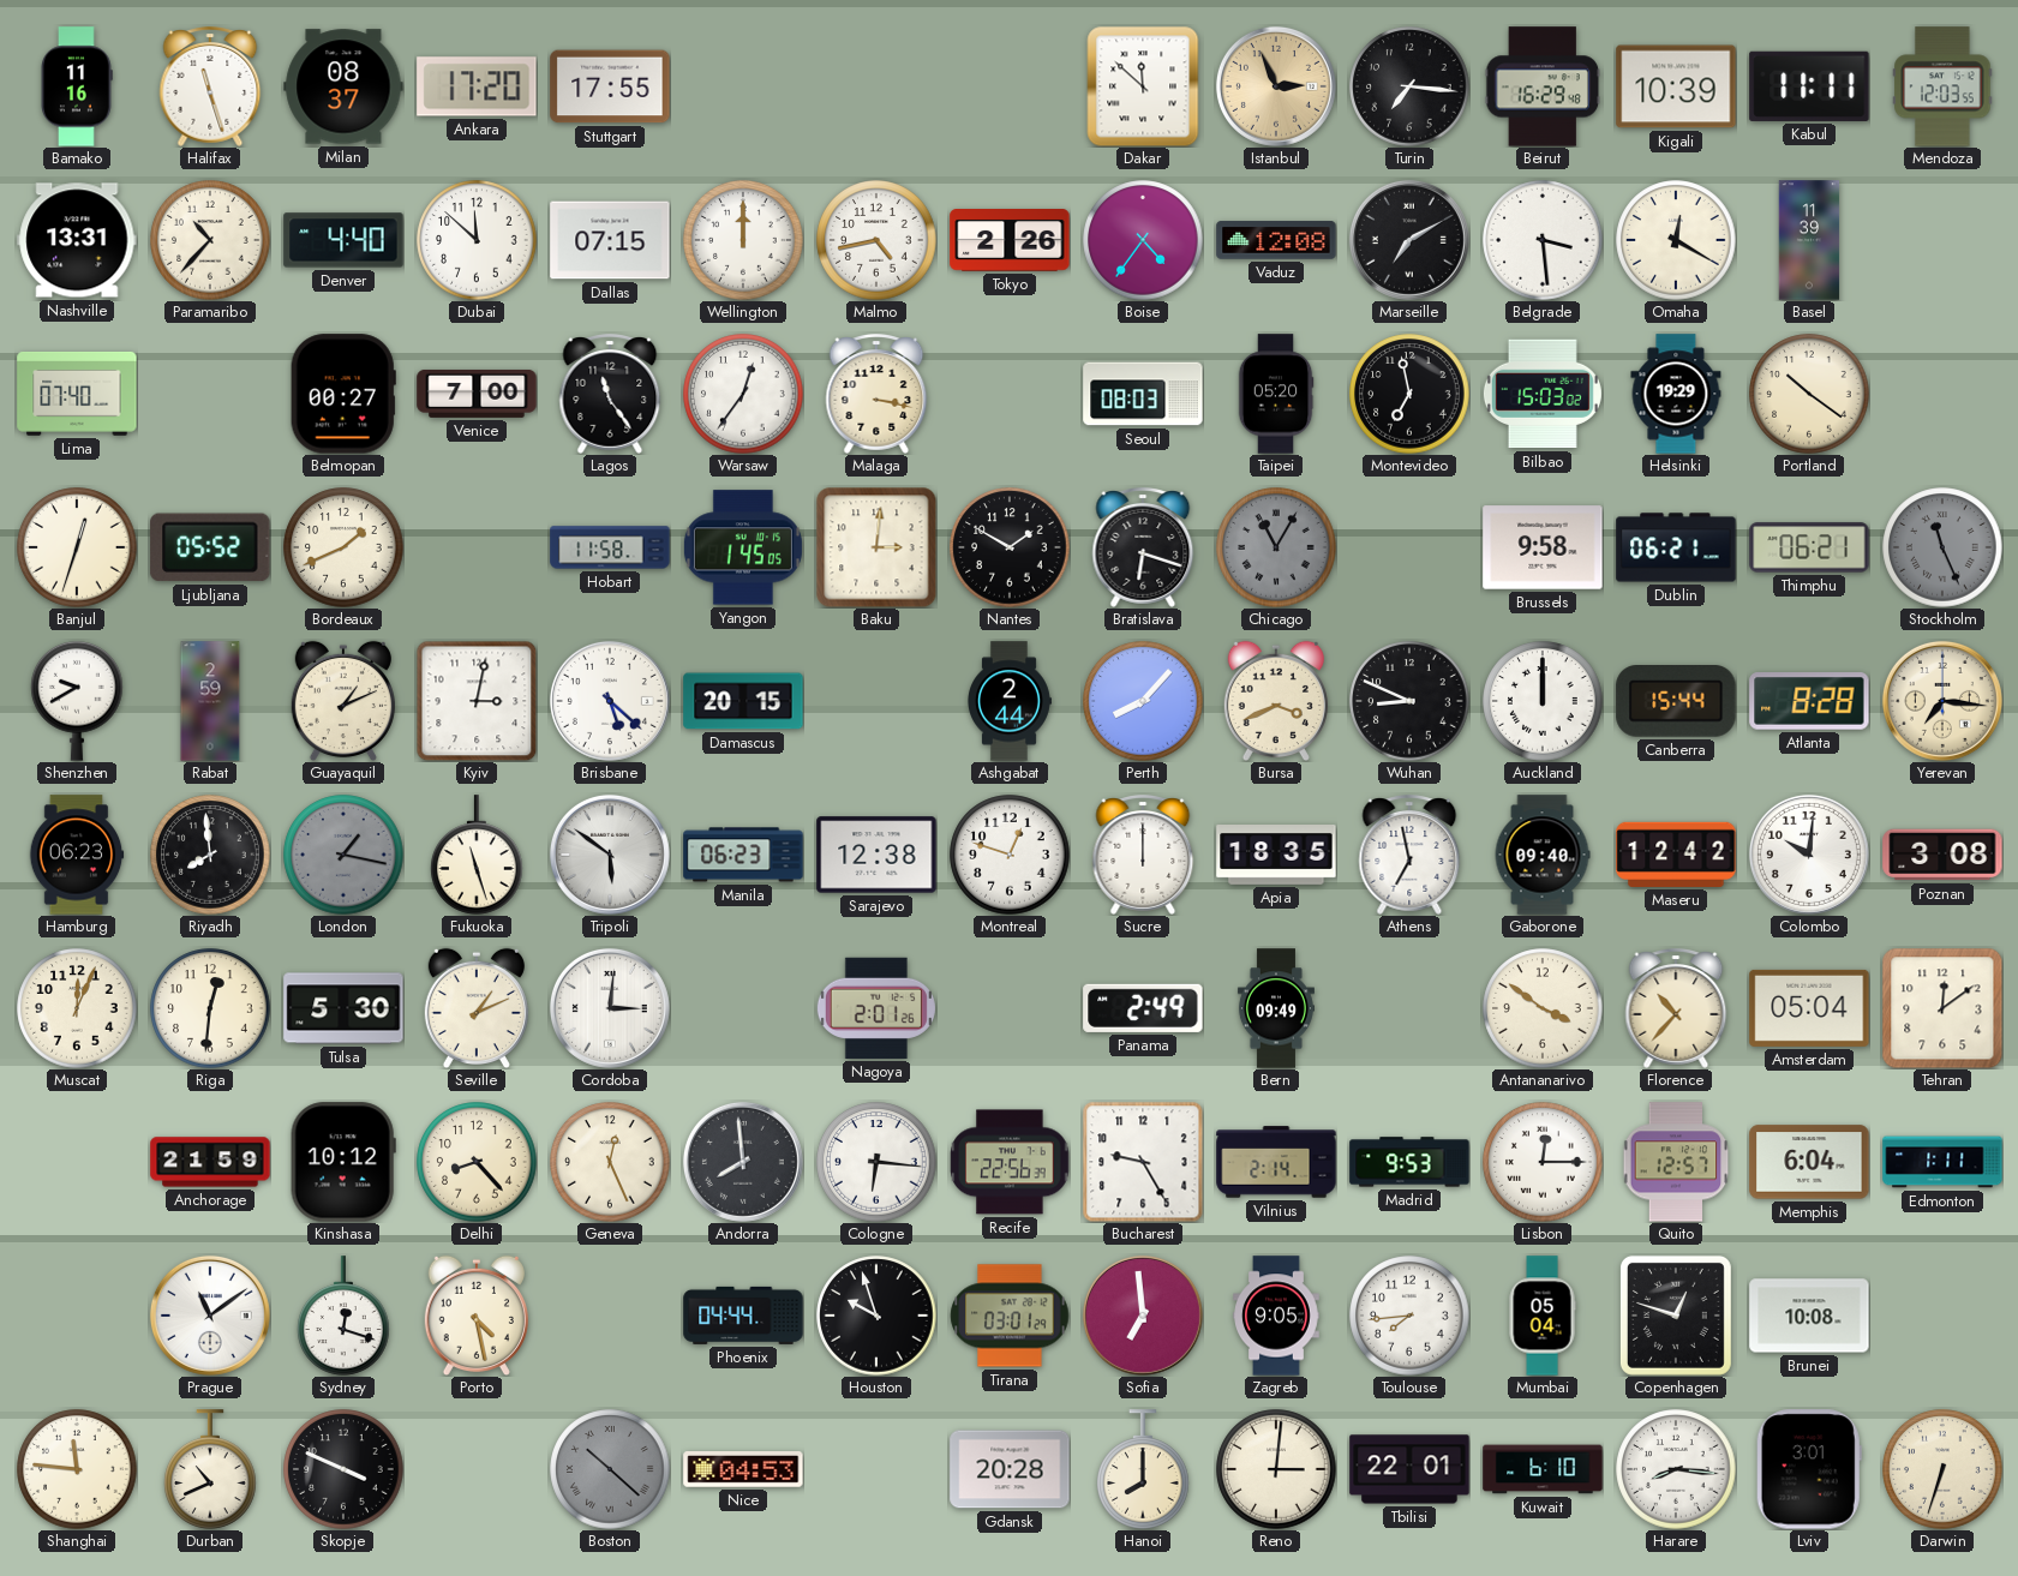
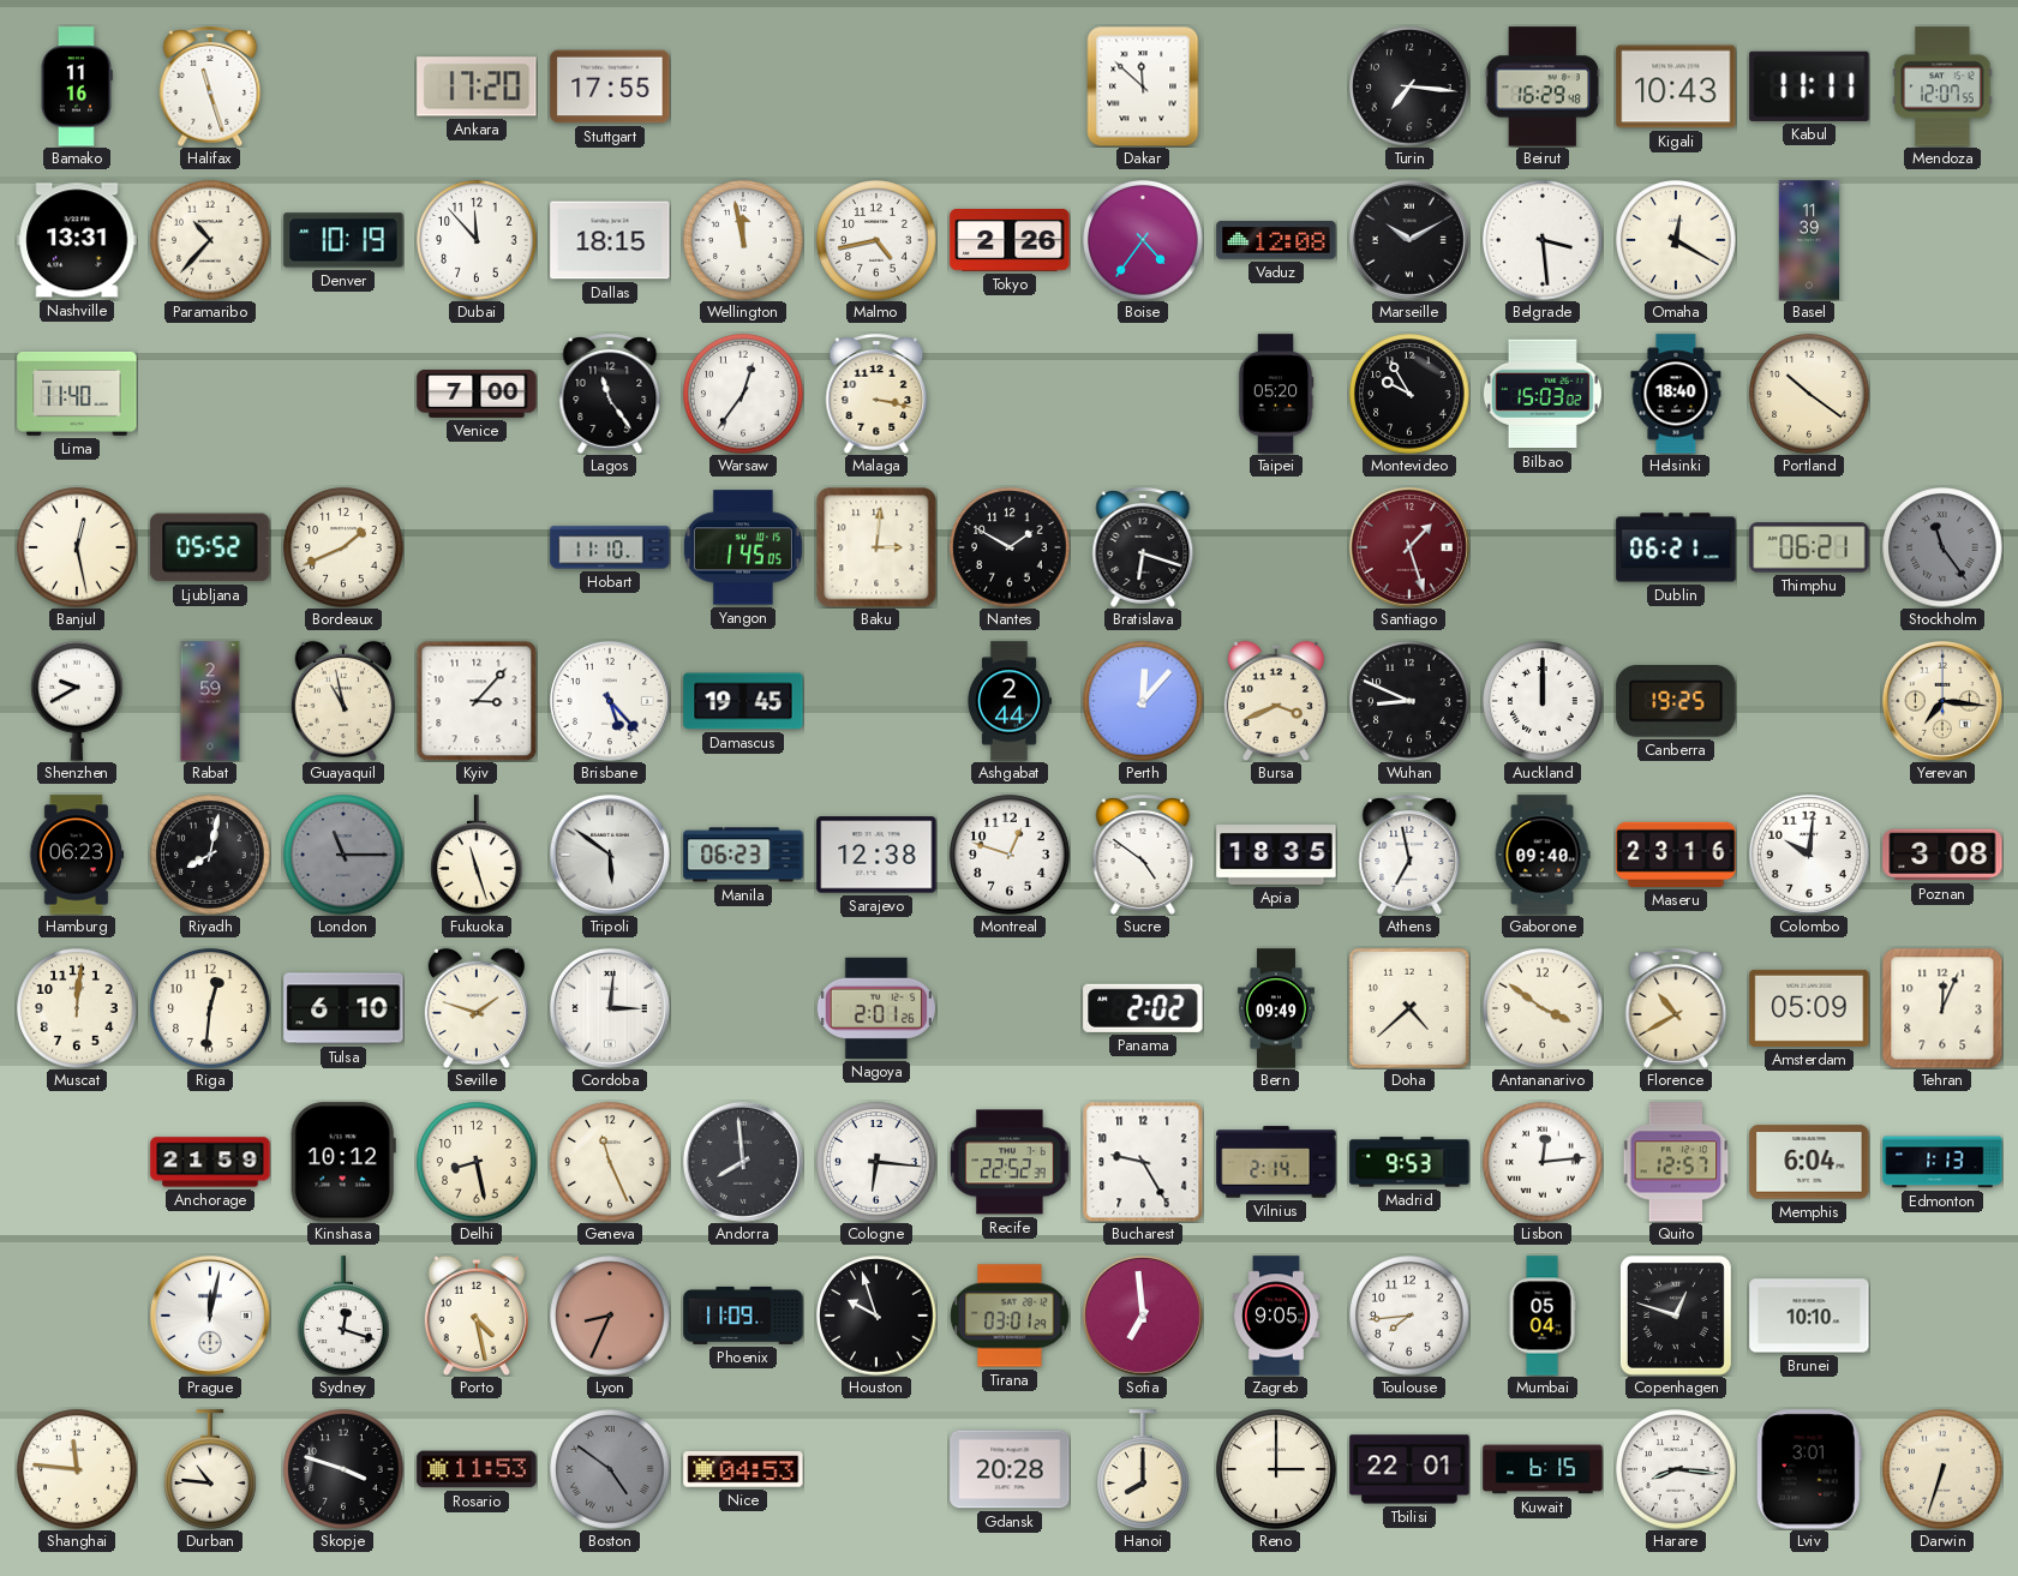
Milan: 08:37 -> none
Istanbul: 2:56 -> none
Kigali: 10:39 -> 10:43
Mendoza: 12:03 -> 12:07
Denver: 4:40 -> 10:19
Dubai: 11:52 -> 11:53
Dallas: 07:15 -> 18:15
Wellington: 12:00 -> 11:58
Marseille: 7:10 -> 10:10
Lima: 07:40 -> 11:40
Belmopan: 00:27 -> none
Seoul: 08:03 -> none
Montevideo: 6:58 -> 9:55
Helsinki: 19:29 -> 18:40
Banjul: 12:33 -> 12:28
Hobart: 11:58 -> 11:10
Chicago: 11:05 -> none
Santiago: none -> 1:27
Brussels: 9:58 -> none
Stockholm: 11:26 -> 11:24
Guayaquil: 1:11 -> 10:58
Kyiv: 3:02 -> 3:07
Brisbane: 5:22 -> 5:23
Damascus: 20:15 -> 19:45
Perth: 8:07 -> 12:07
Canberra: 15:44 -> 19:25
Atlanta: 8:28 -> none
Riyadh: 7:59 -> 8:02
London: 1:17 -> 11:15
Sucre: 12:00 -> 4:51
Maseru: 12:42 -> 23:16
Muscat: 12:04 -> 12:01
Tulsa: 5:30 -> 6:10
Seville: 1:11 -> 1:48
Panama: 2:49 -> 2:02
Doha: none -> 4:38
Florence: 10:37 -> 10:40
Amsterdam: 05:04 -> 05:09
Tehran: 12:09 -> 12:04
Delhi: 8:23 -> 8:28
Geneva: 12:26 -> 11:26
Recife: 22:56 -> 22:52
Lisbon: 12:15 -> 12:14
Edmonton: 1:11 -> 1:13
Prague: 11:09 -> 12:02
Lyon: none -> 8:34
Phoenix: 04:44 -> 11:09
Brunei: 10:08 -> 10:10
Durban: 10:41 -> 10:46
Skopje: 3:49 -> 3:48
Rosario: none -> 11:53
Boston: 10:22 -> 4:51
Reno: 3:01 -> 3:00
Kuwait: 6:10 -> 6:15
